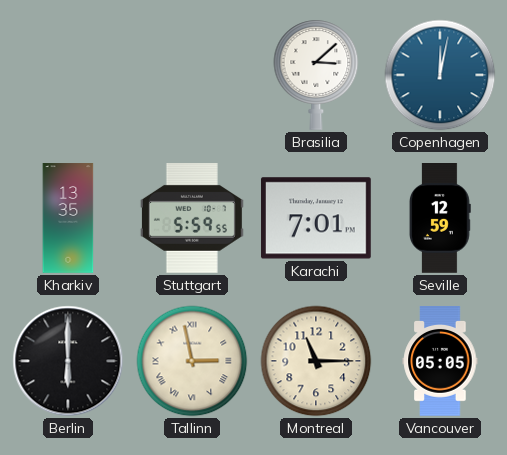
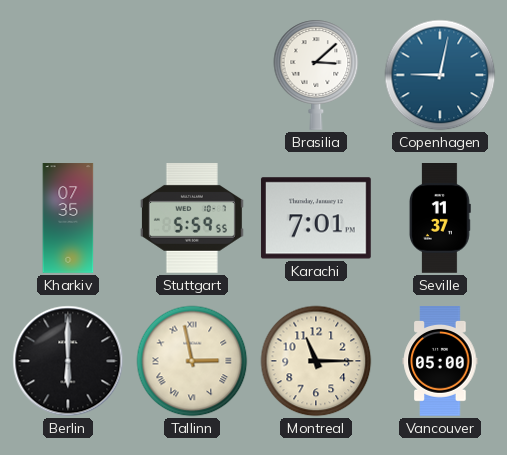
Copenhagen: 12:02 -> 9:02
Kharkiv: 13:35 -> 07:35
Seville: 12:59 -> 11:37
Vancouver: 05:05 -> 05:00
